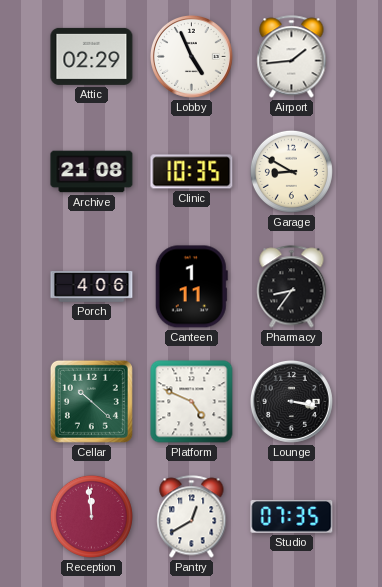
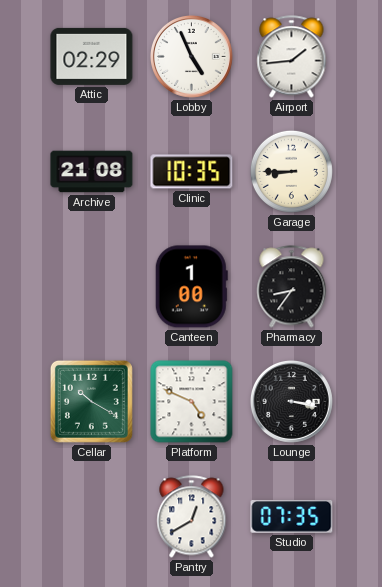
Garage: 8:50 -> 8:45
Porch: 4:06 -> none
Canteen: 1:11 -> 1:00
Cellar: 10:22 -> 10:20
Reception: 11:59 -> none
